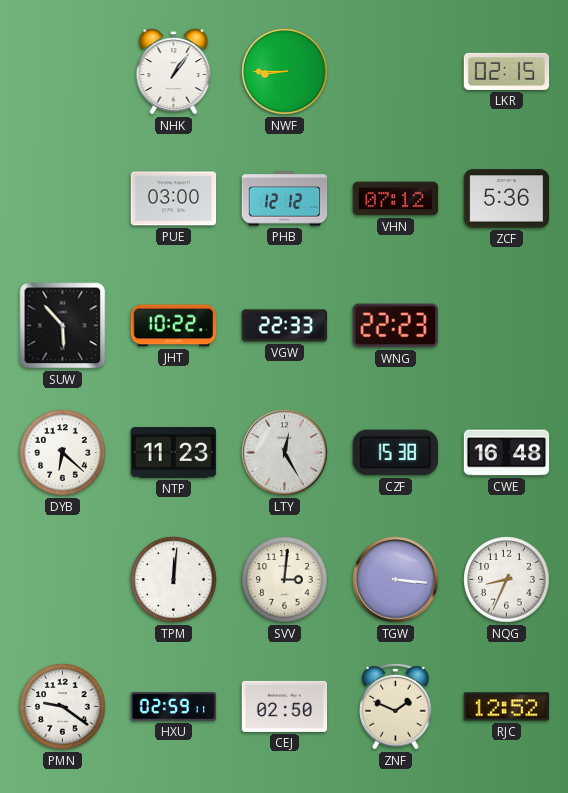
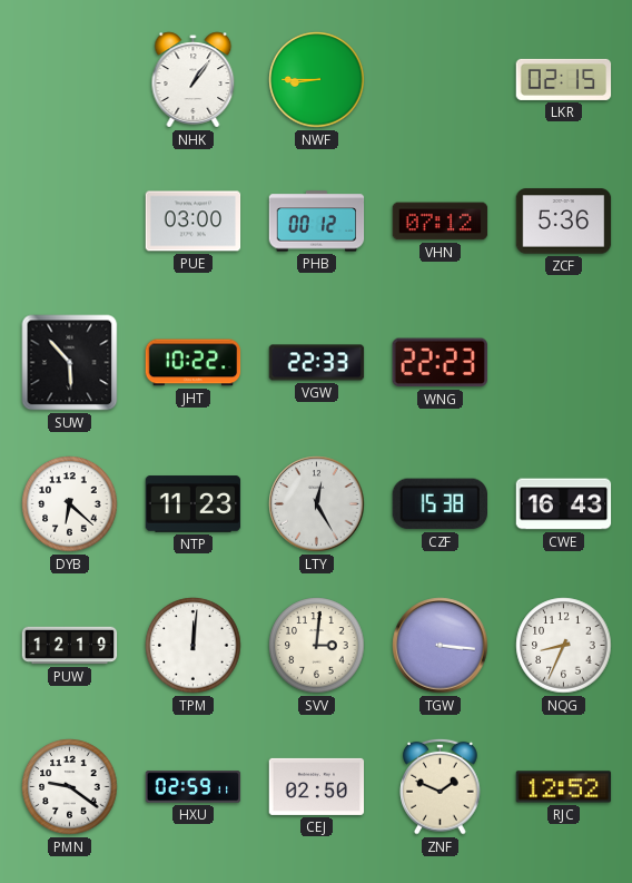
PHB: 12:12 -> 00:12
CWE: 16:48 -> 16:43
PUW: none -> 12:19
